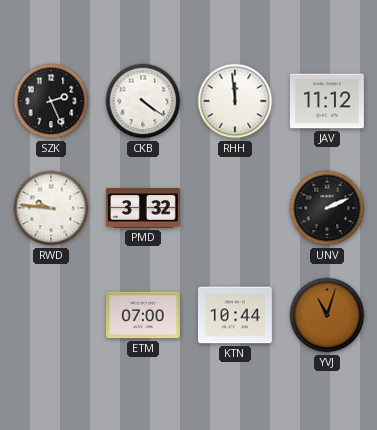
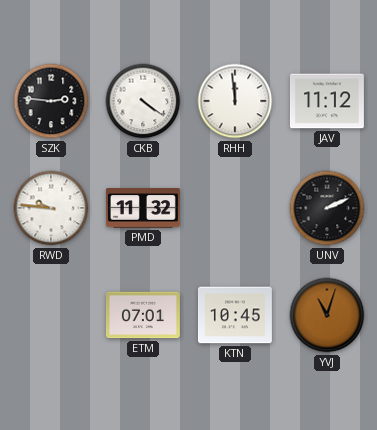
SZK: 2:26 -> 2:46
PMD: 3:32 -> 11:32
ETM: 07:00 -> 07:01
KTN: 10:44 -> 10:45
